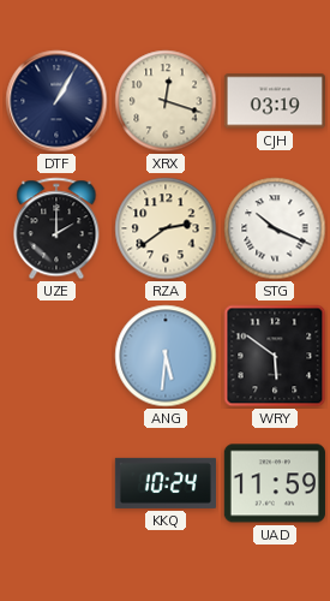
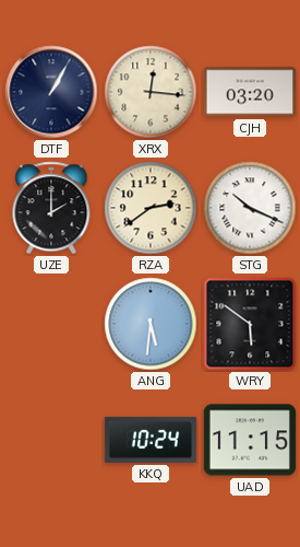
XRX: 12:18 -> 12:16
CJH: 03:19 -> 03:20
UAD: 11:59 -> 11:15
